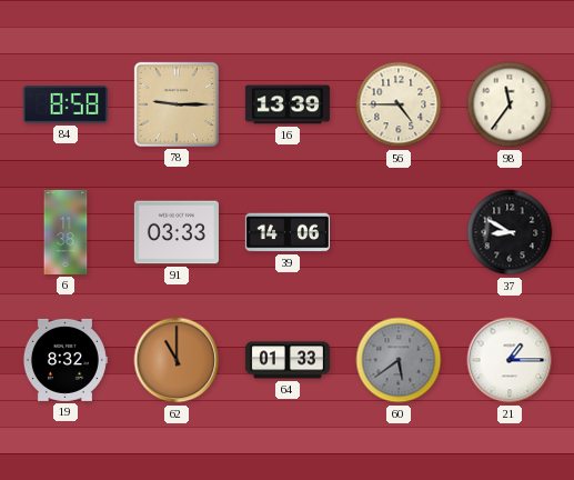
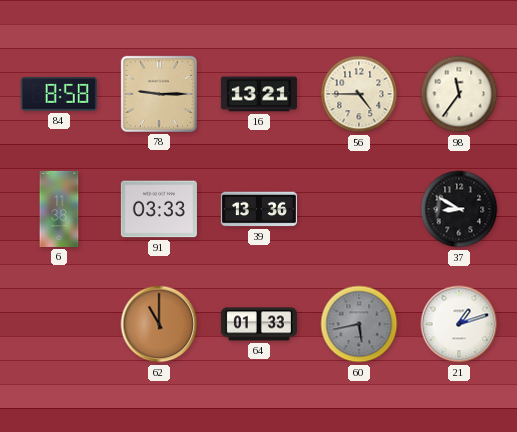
16: 13:39 -> 13:21
39: 14:06 -> 13:36
19: 8:32 -> none
60: 5:39 -> 5:43
21: 1:15 -> 1:12
